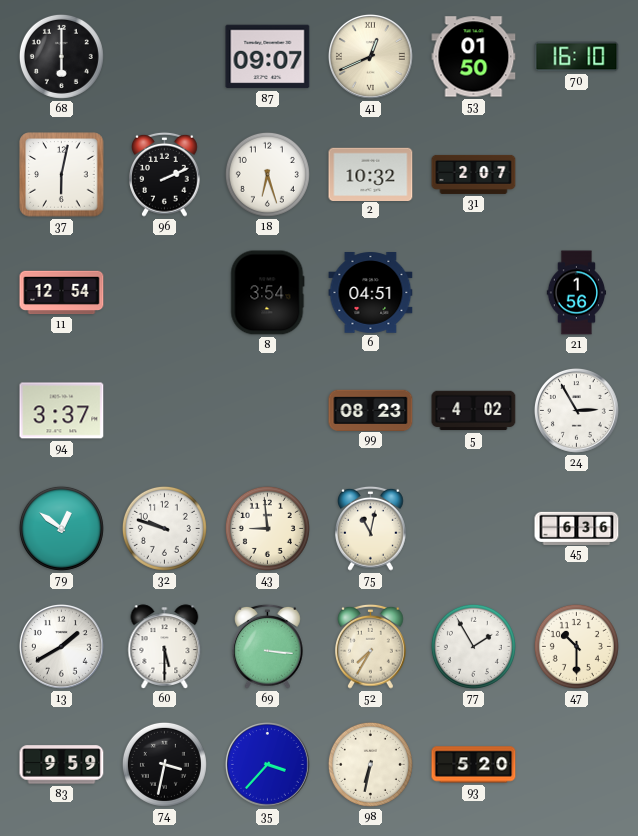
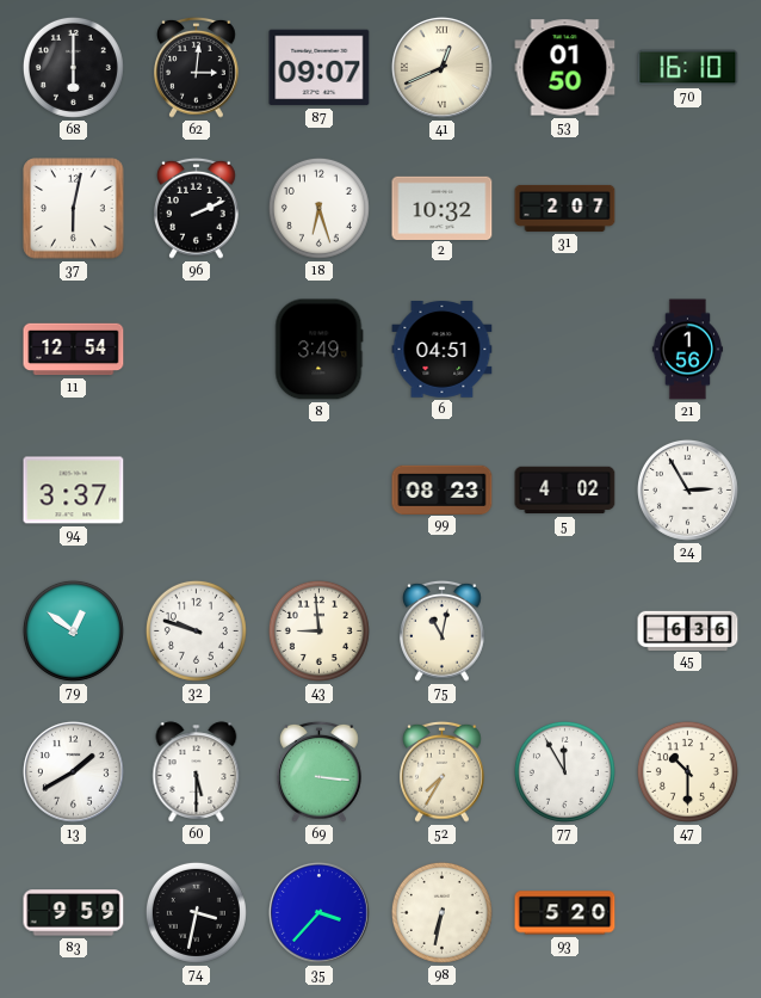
62: none -> 3:01
8: 3:54 -> 3:49
77: 1:55 -> 11:55
